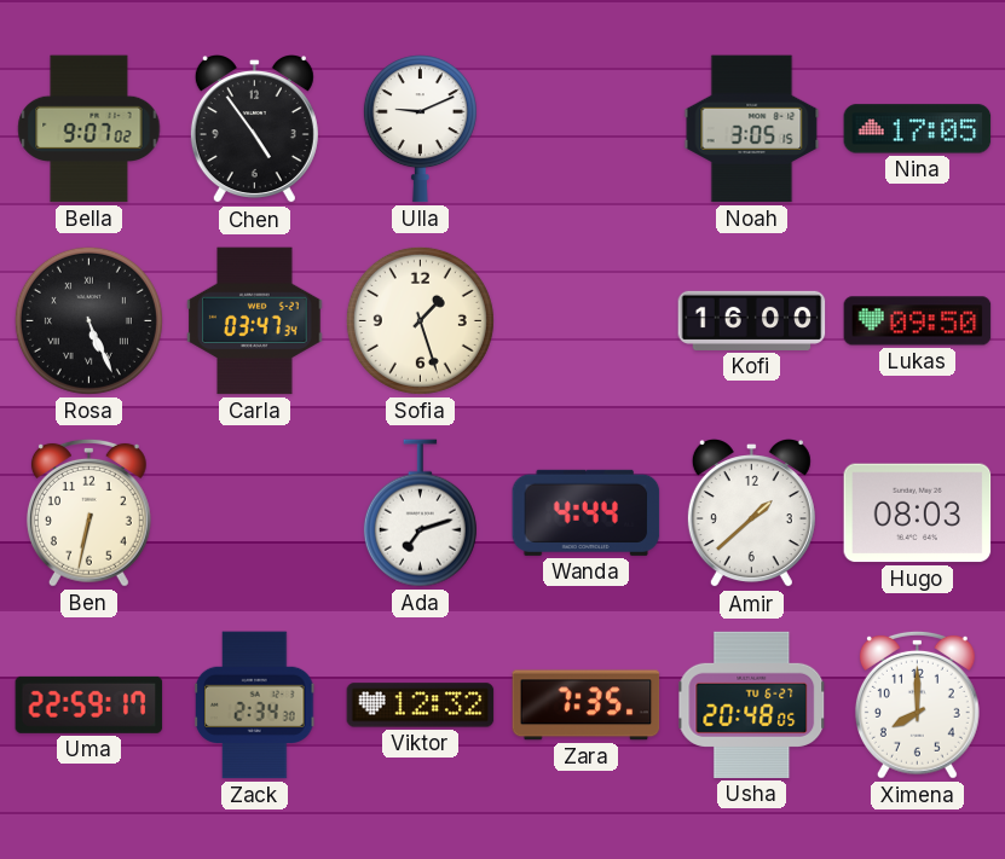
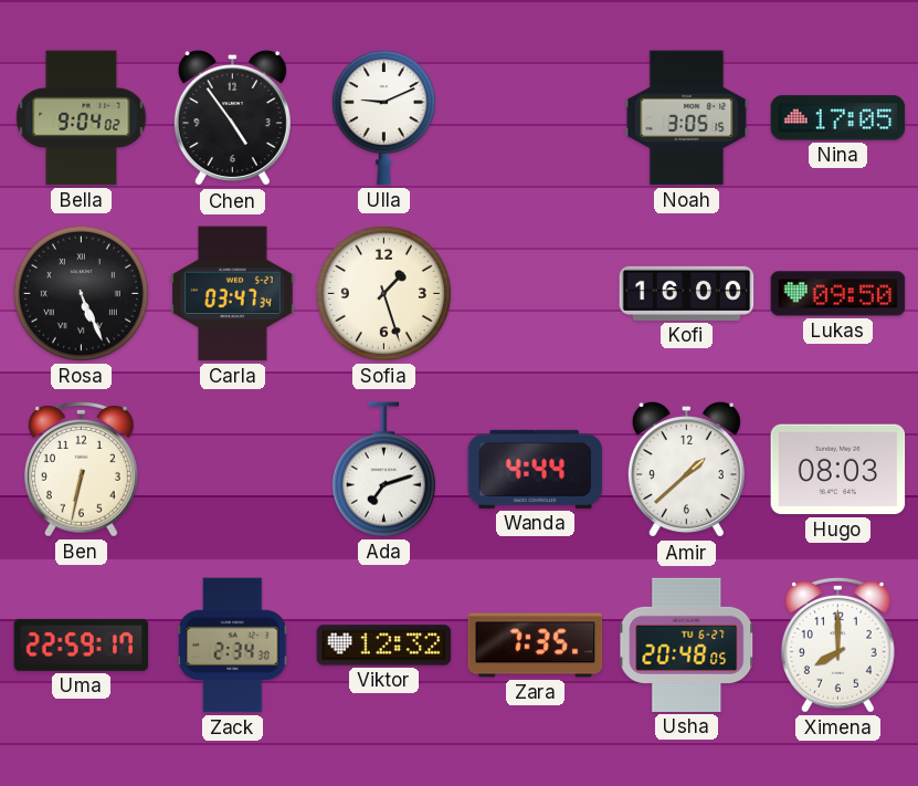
Bella: 9:07 -> 9:04
